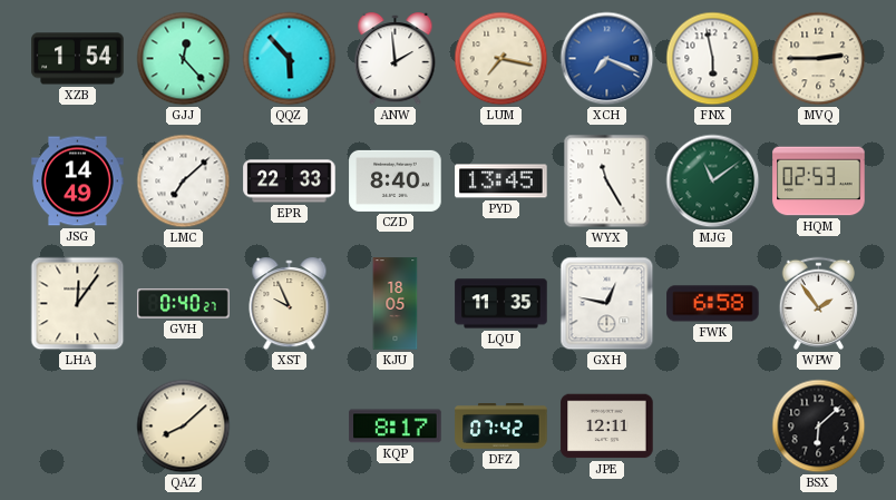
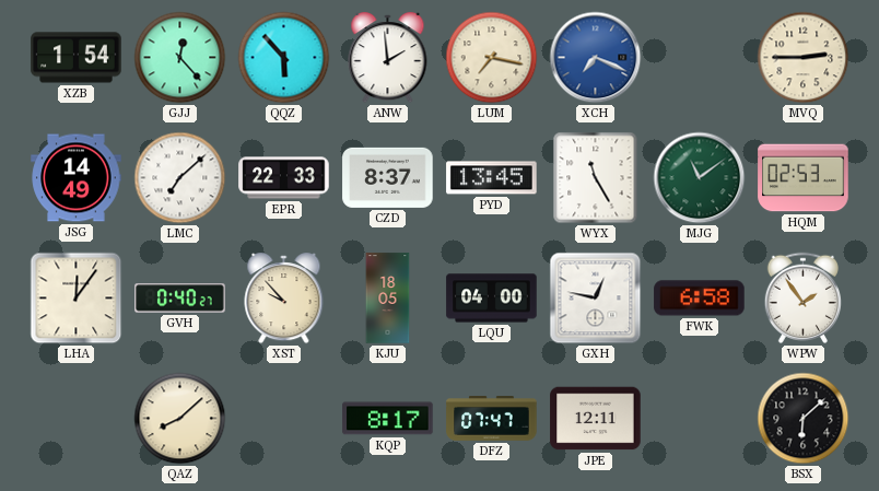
FNX: 5:58 -> none
CZD: 8:40 -> 8:37
XST: 9:56 -> 9:53
LQU: 11:35 -> 04:00
DFZ: 07:42 -> 07:47
